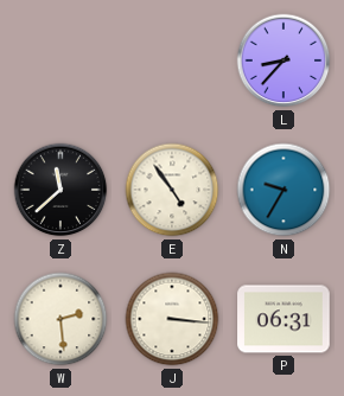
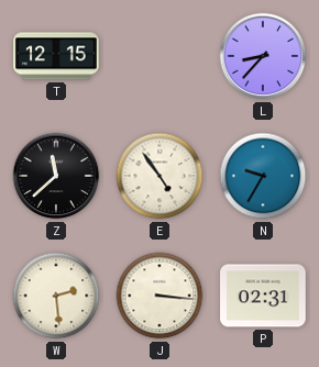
T: none -> 12:15
P: 06:31 -> 02:31
